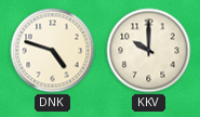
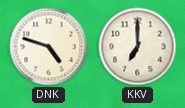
KKV: 10:00 -> 7:00
